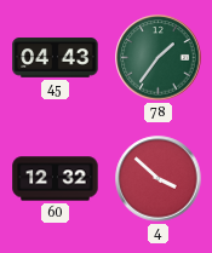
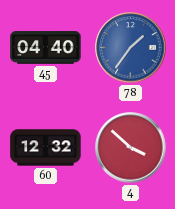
45: 04:43 -> 04:40
78 dial: green -> blue
